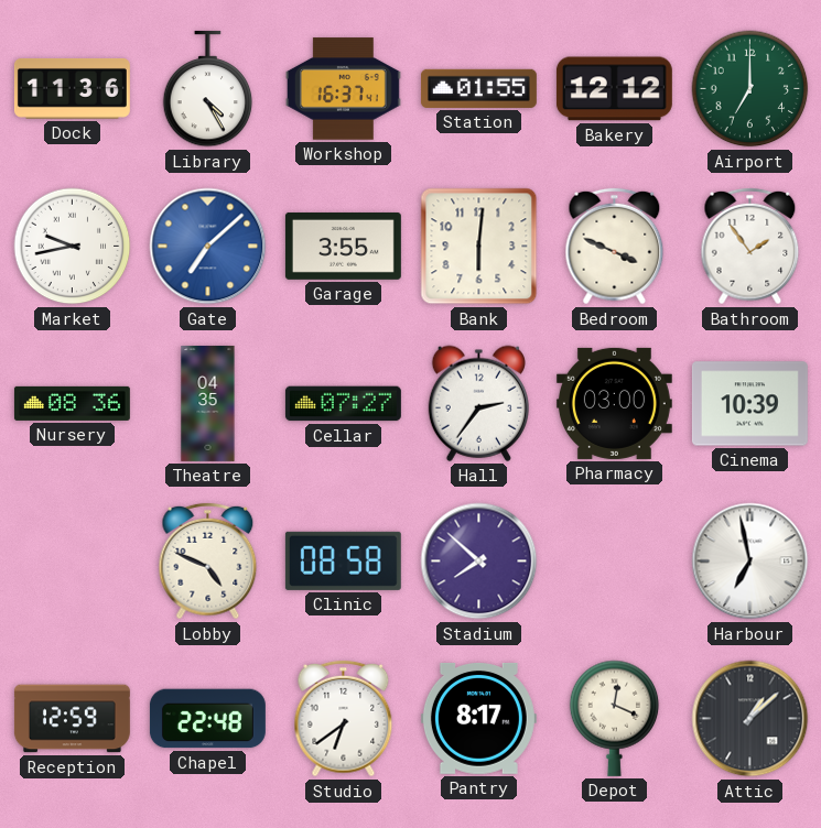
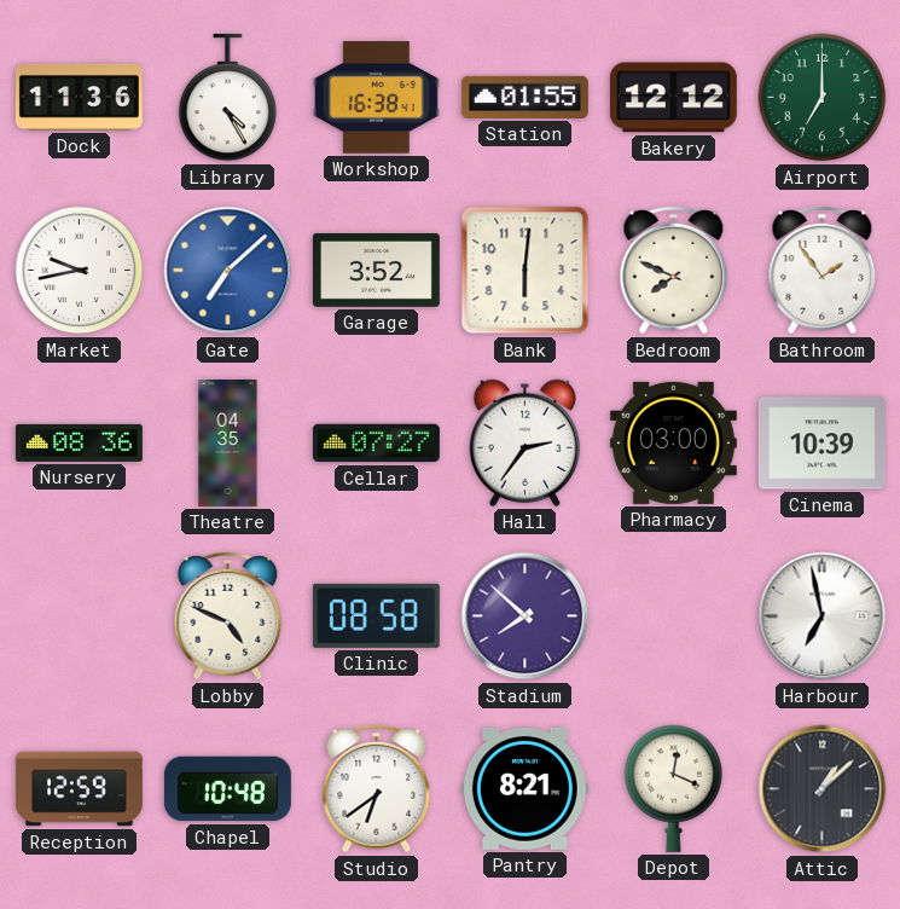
Workshop: 16:37 -> 16:38
Garage: 3:55 -> 3:52
Bedroom: 3:49 -> 7:49
Chapel: 22:48 -> 10:48
Pantry: 8:17 -> 8:21
